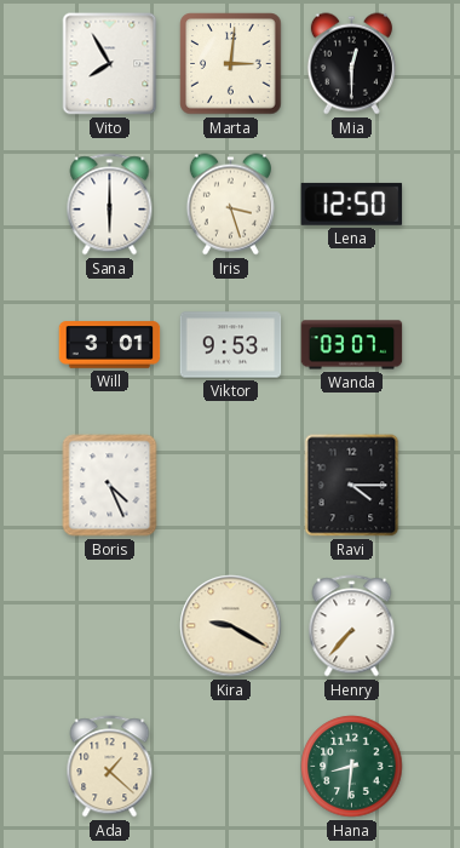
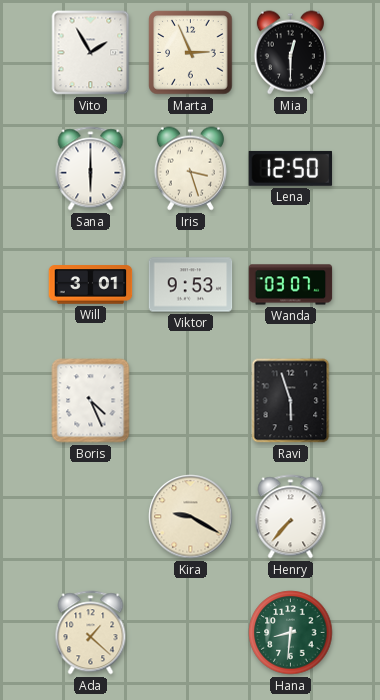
Vito: 7:55 -> 1:55
Marta: 3:01 -> 2:56
Ravi: 4:15 -> 5:57
